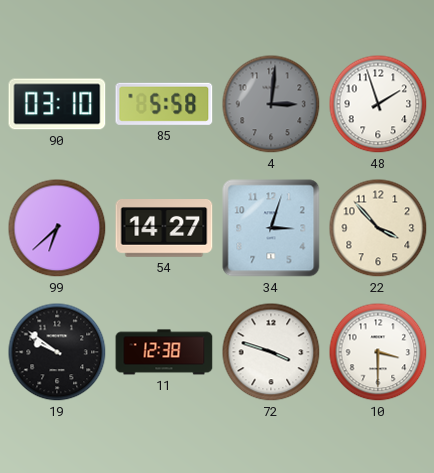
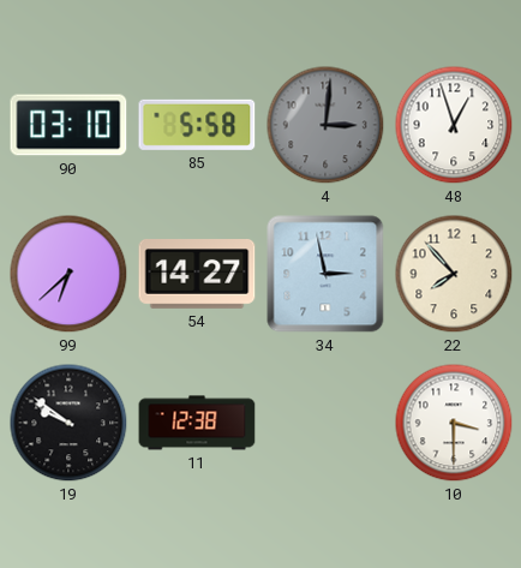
48: 1:57 -> 12:57
34: 3:03 -> 2:58
22: 3:53 -> 7:53
72: 3:48 -> none
